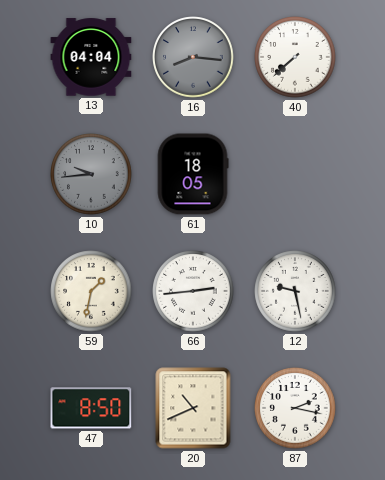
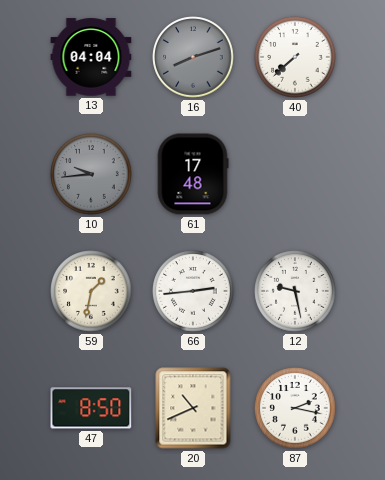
16: 8:16 -> 8:12
61: 18:05 -> 17:48
